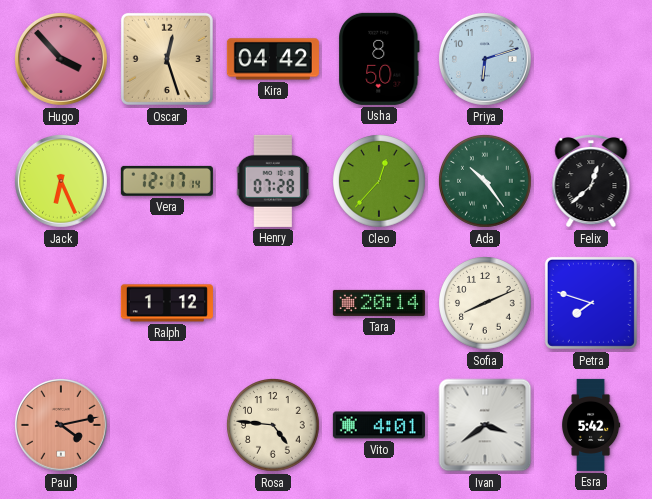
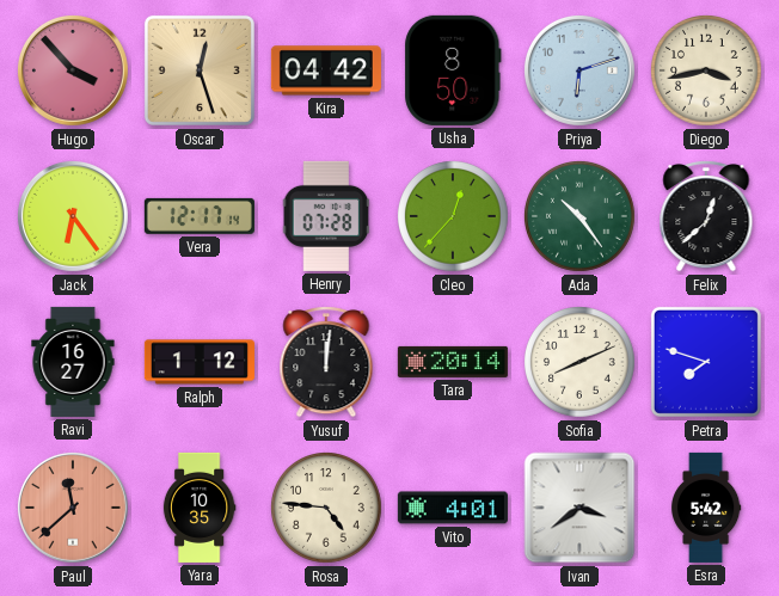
Diego: none -> 3:43
Jack: 6:26 -> 6:24
Ravi: none -> 16:27
Yusuf: none -> 12:01
Paul: 4:13 -> 11:38
Yara: none -> 10:35
